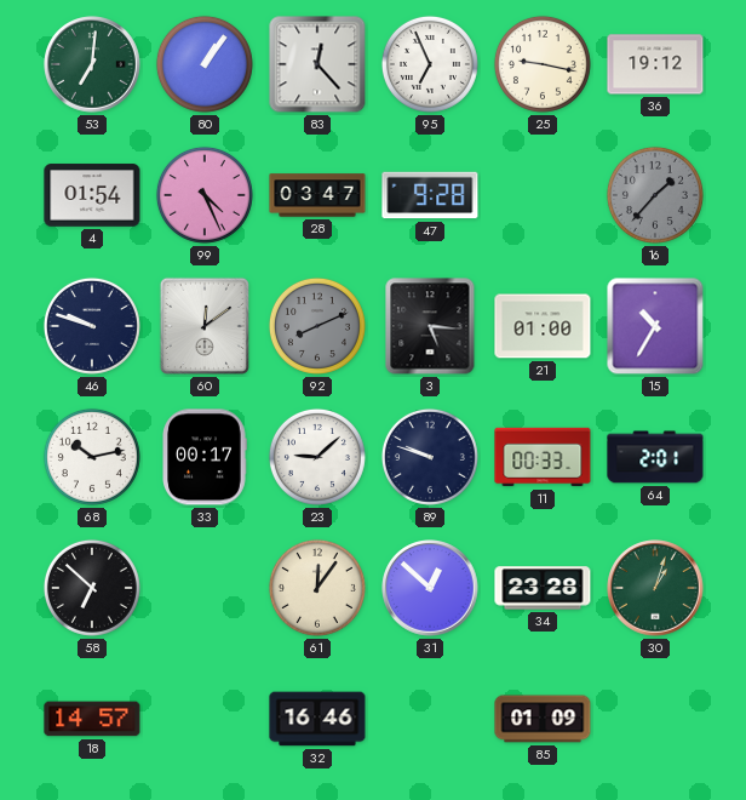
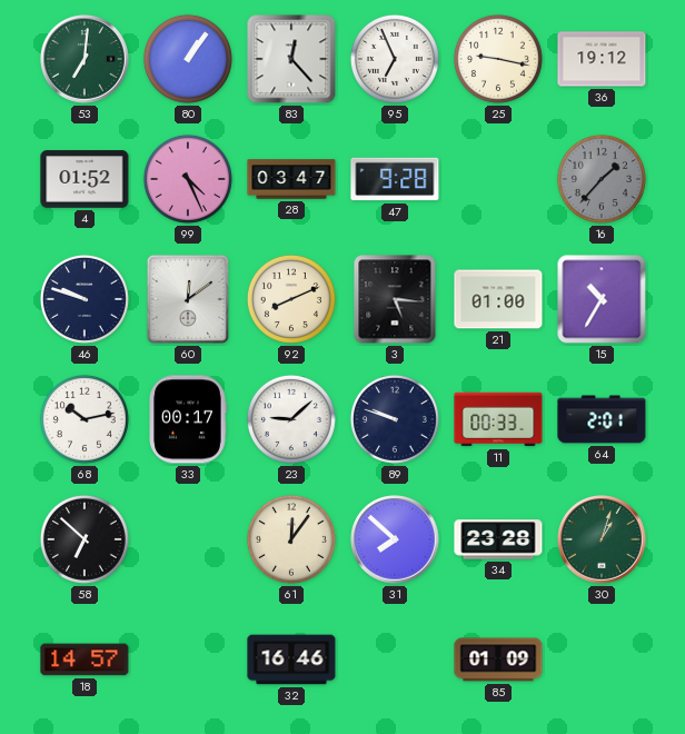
4: 01:54 -> 01:52
92 dial: grey -> cream
31: 12:52 -> 7:52
